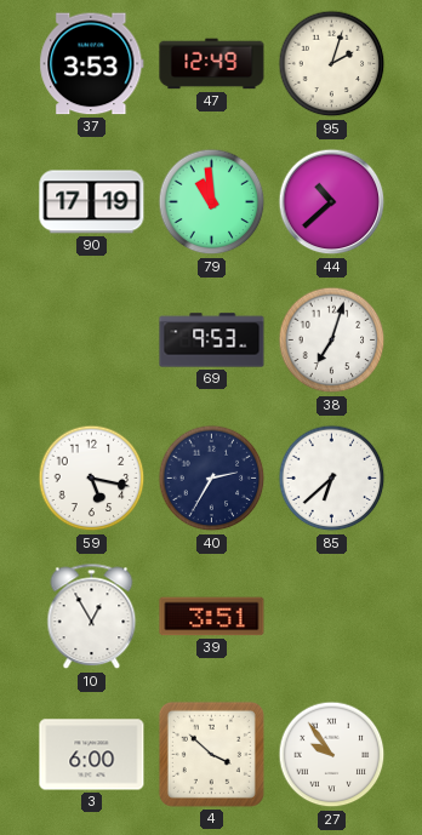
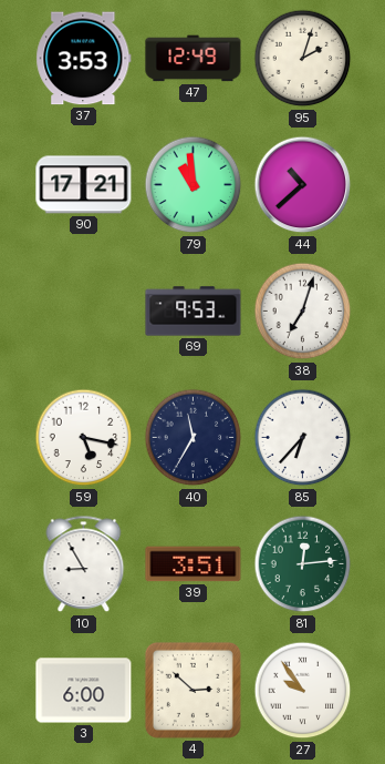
90: 17:19 -> 17:21
40: 2:35 -> 11:35
85: 6:38 -> 6:37
10: 12:55 -> 8:55
81: none -> 12:14
4: 3:52 -> 2:52
